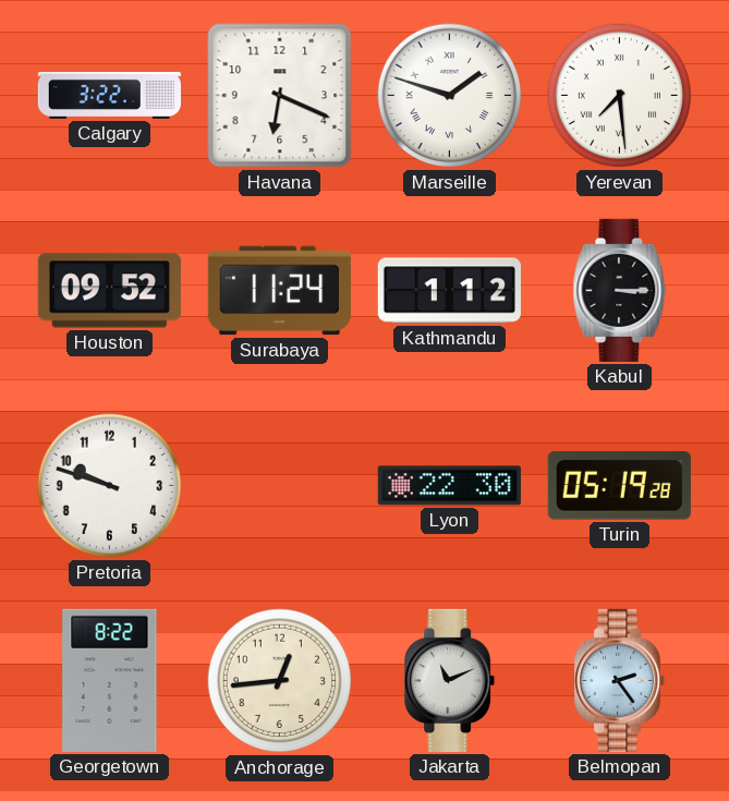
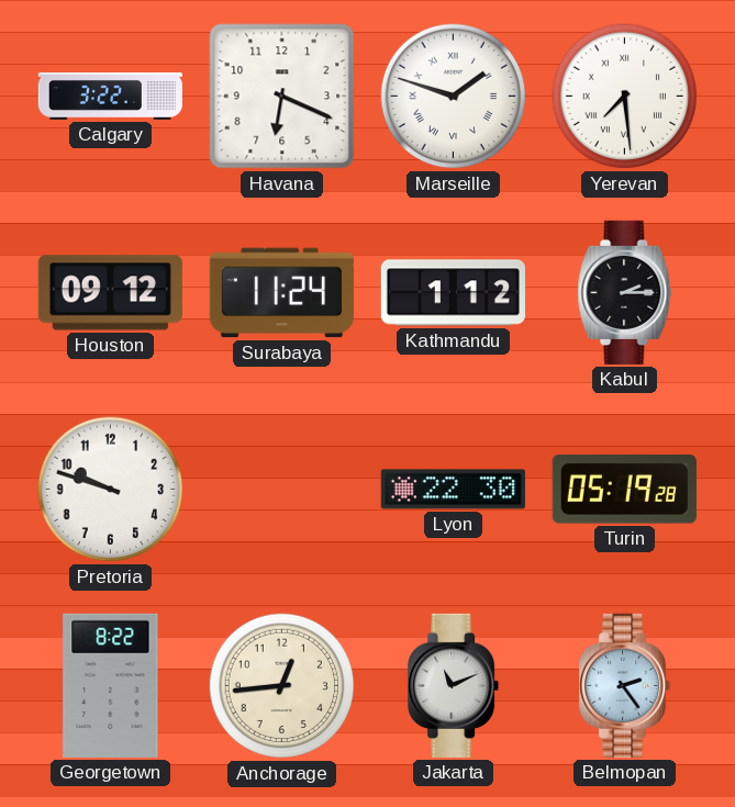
Houston: 09:52 -> 09:12
Kabul: 3:15 -> 2:15
